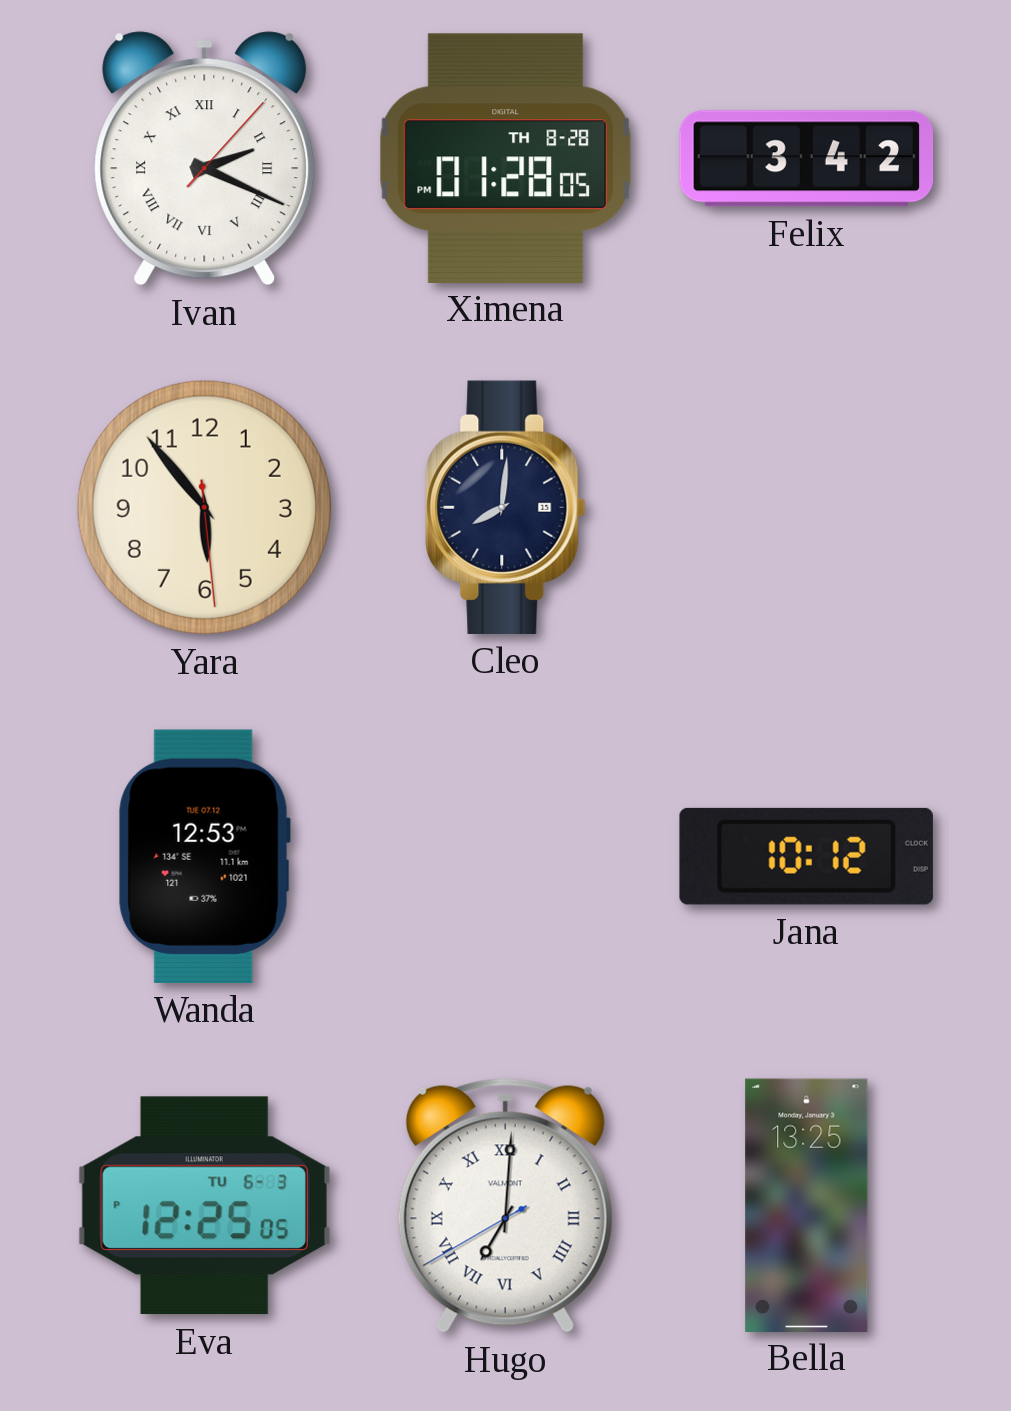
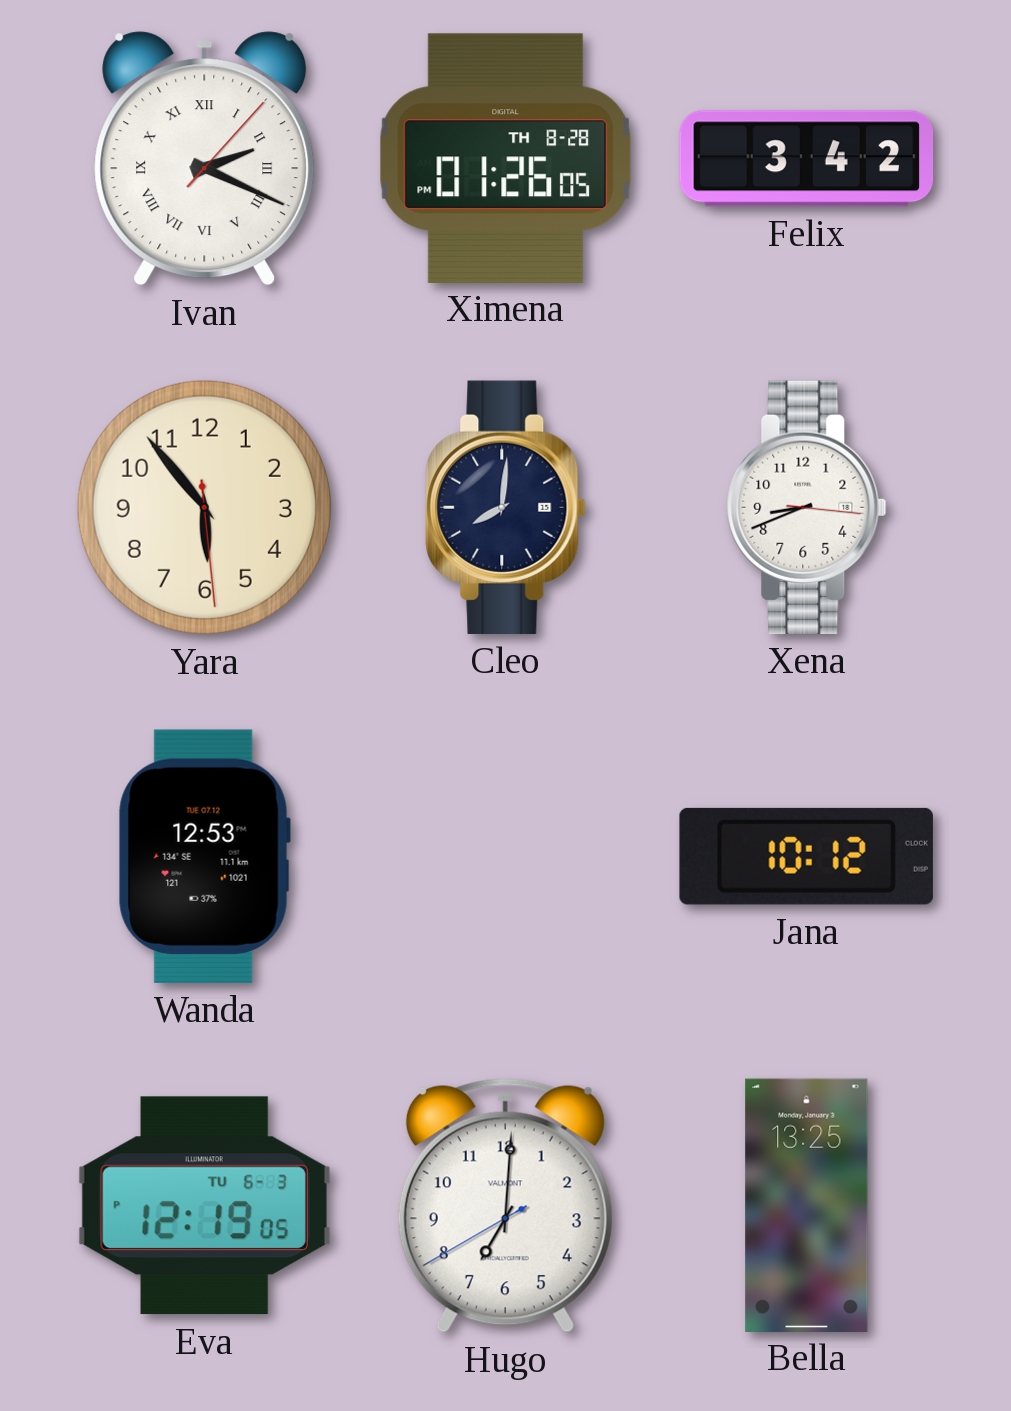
Ximena: 01:28 -> 01:26
Xena: none -> 8:41
Eva: 12:25 -> 12:19
Hugo numerals: Roman -> Arabic
